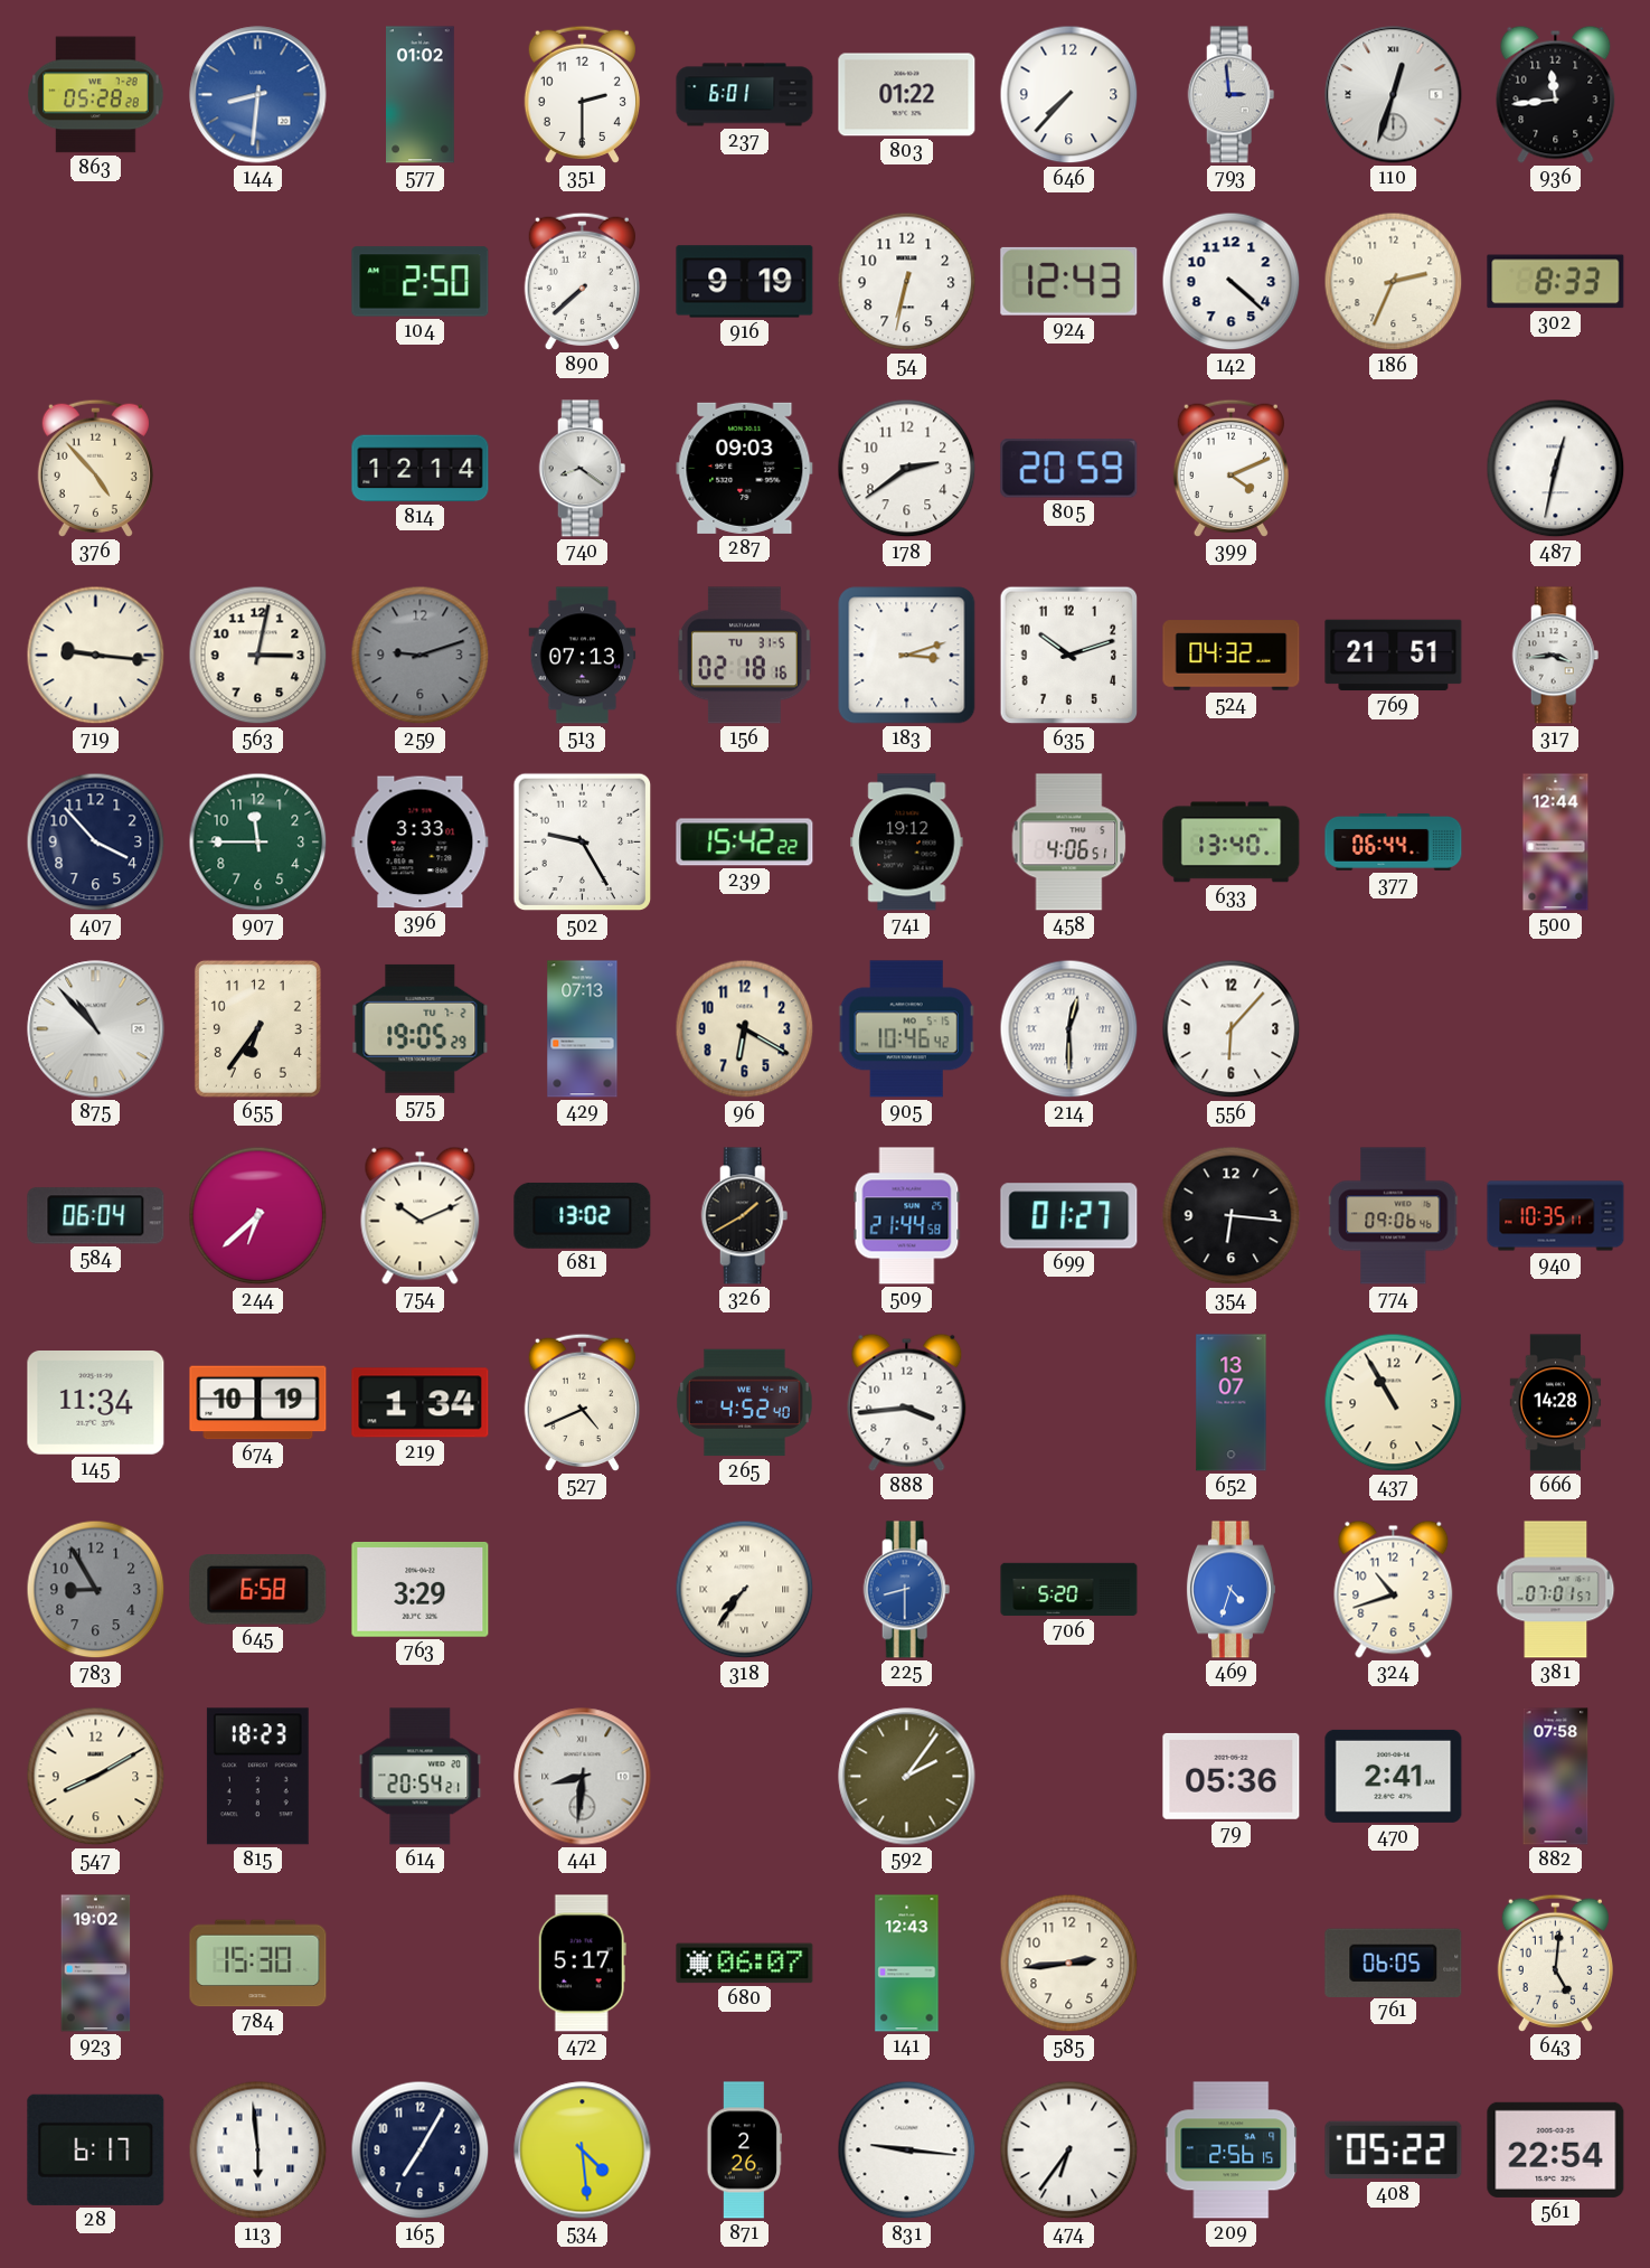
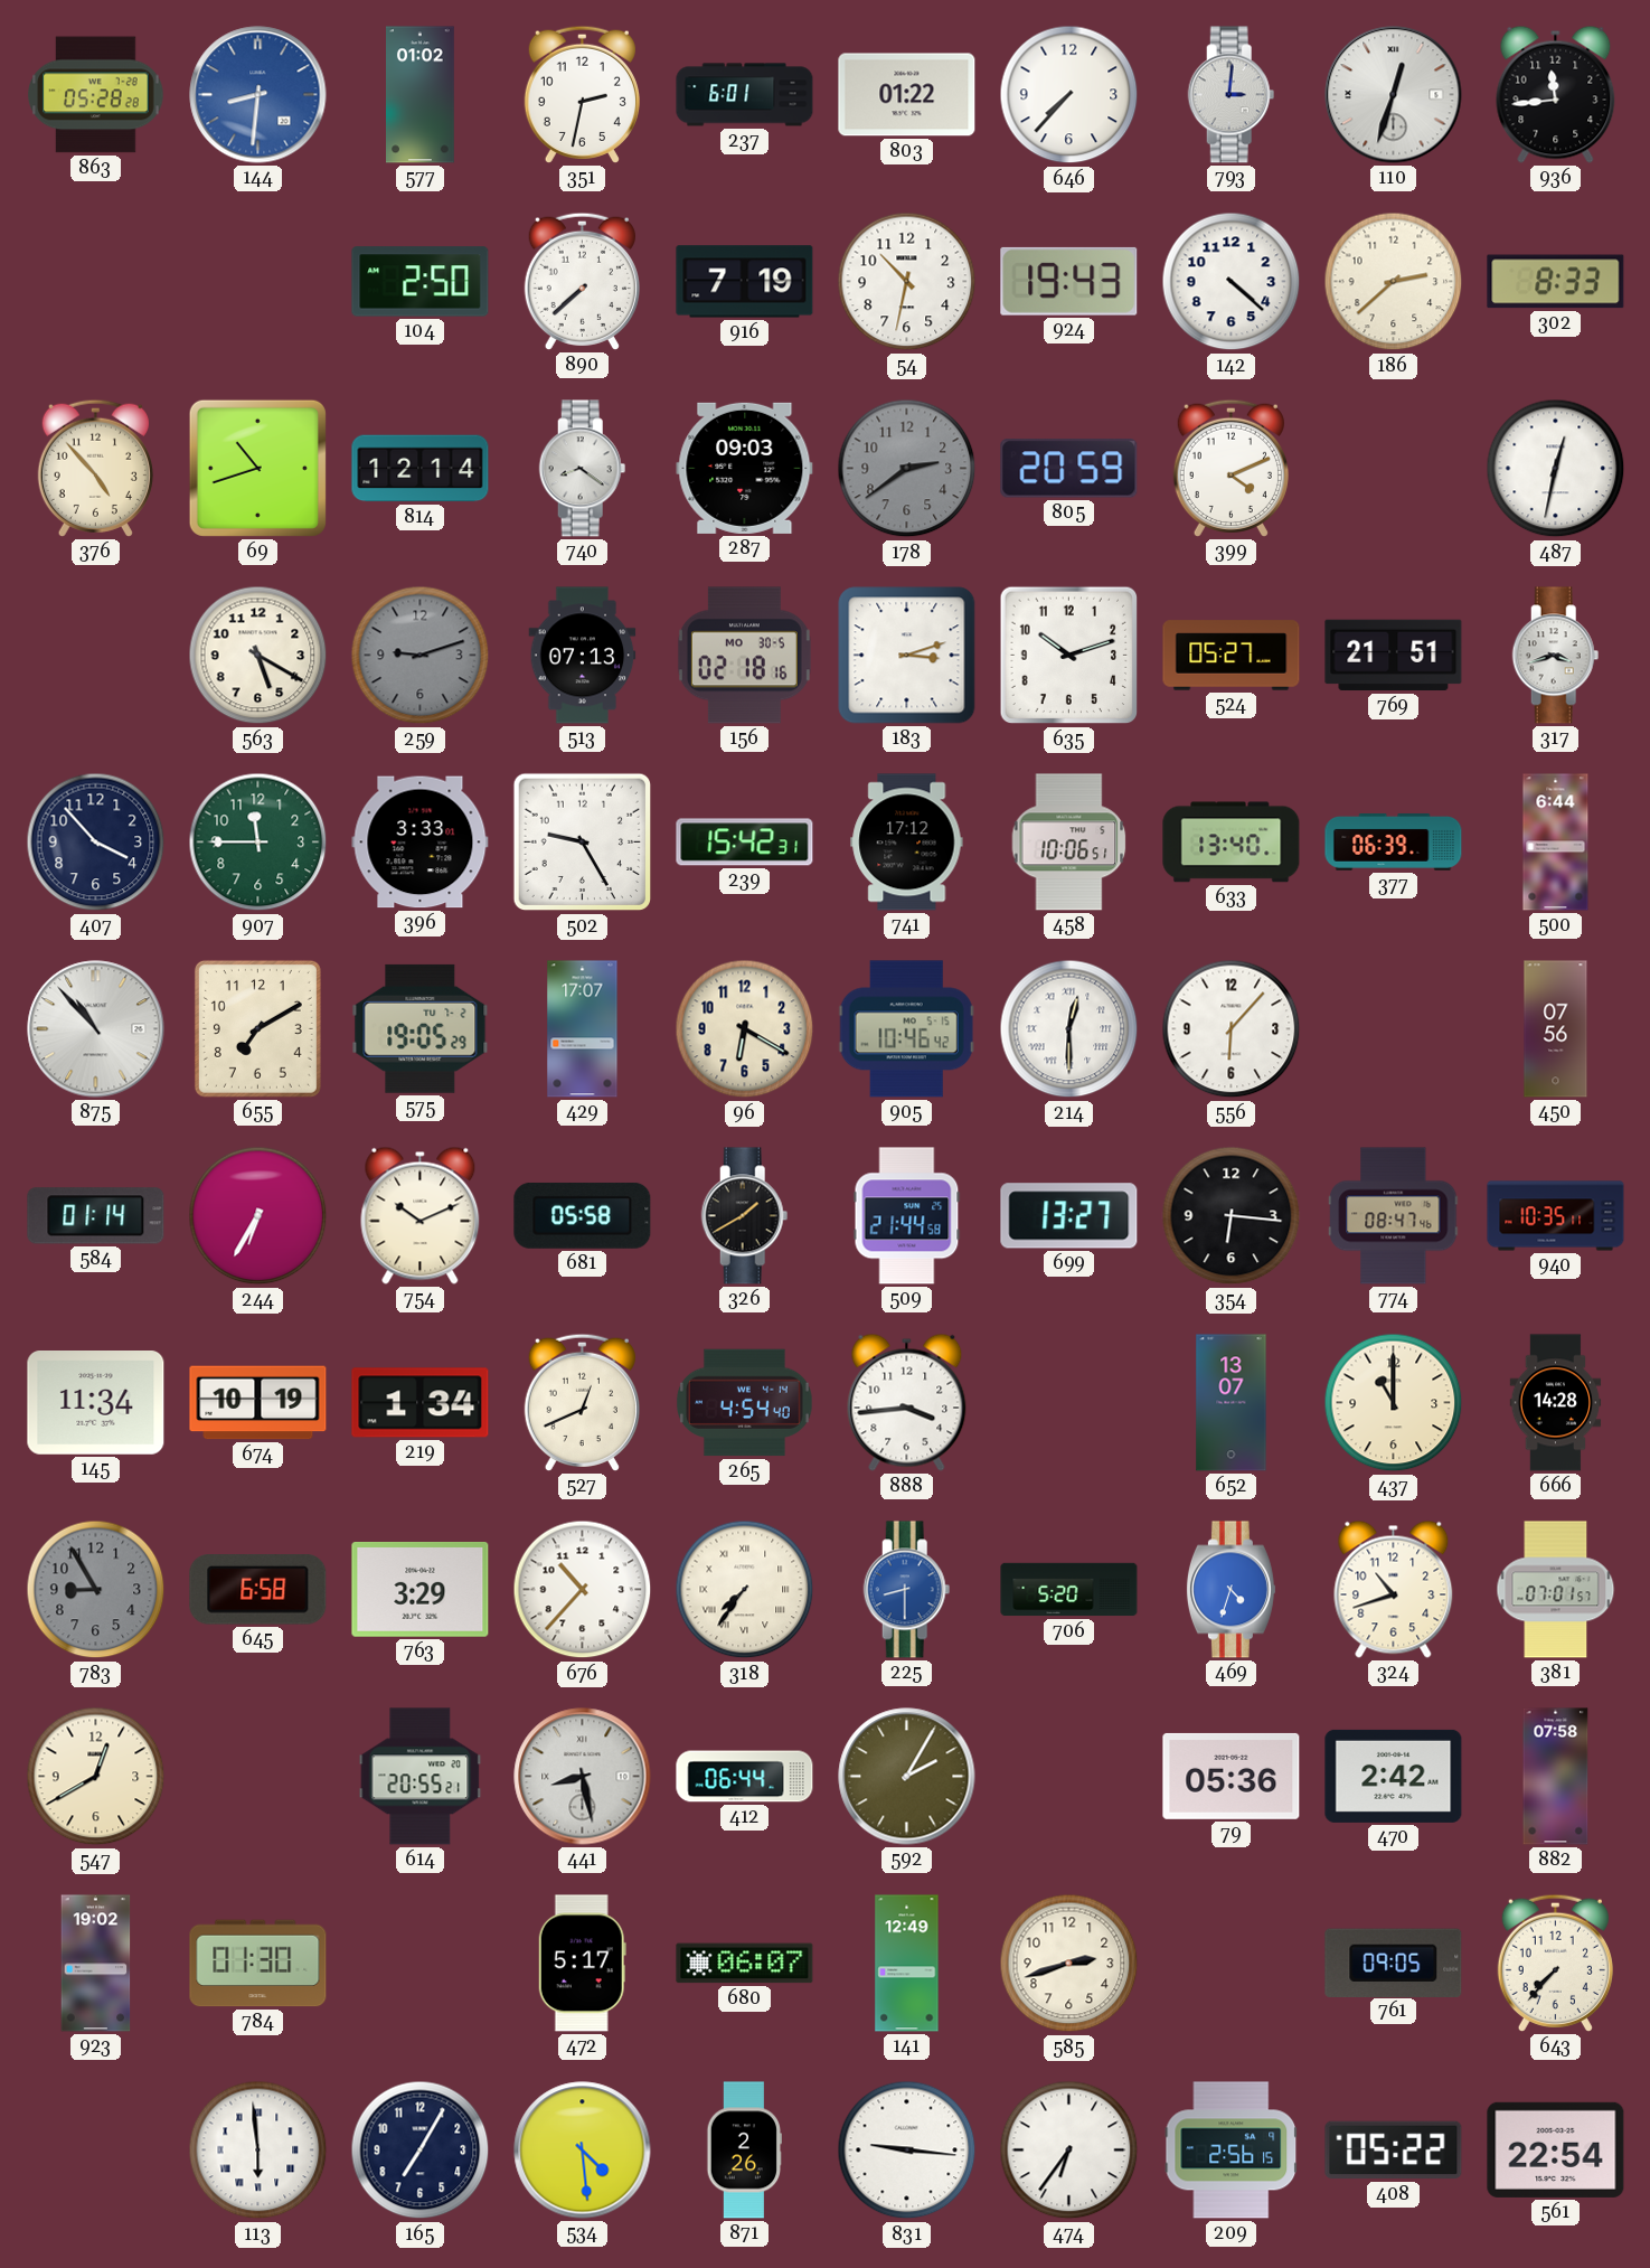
351: 2:30 -> 2:32
793: 2:59 -> 3:01
916: 9:19 -> 7:19
54: 6:32 -> 10:32
924: 12:43 -> 19:43
186: 2:34 -> 2:38
69: none -> 10:42
178 dial: white -> grey
719: 9:16 -> none
563: 3:02 -> 5:20
156 date: TU 31-5 -> MO 30-5
524: 04:32 -> 05:27
317: 3:44 -> 3:42
239: 15:42:22 -> 15:42:31
741: 19:12 -> 17:12
458: 4:06 -> 10:06
377: 06:44 -> 06:39
500: 12:44 -> 6:44
655: 6:36 -> 7:10
429: 07:13 -> 17:07
450: none -> 07:56
584: 06:04 -> 01:14
244: 6:38 -> 6:35
681: 13:02 -> 05:58
699: 01:27 -> 13:27
774: 09:06 -> 08:47
527: 4:41 -> 12:41
265: 4:52 -> 4:54
437: 10:55 -> 11:00
676: none -> 10:37
547: 8:10 -> 12:40
815: 18:23 -> none
614: 20:54 -> 20:55
441: 8:31 -> 8:28
412: none -> 06:44
592: 2:06 -> 2:05
470: 2:41 -> 2:42
784: 15:30 -> 01:30
141: 12:43 -> 12:49
585: 2:44 -> 2:42
761: 06:05 -> 09:05
643: 5:01 -> 7:37
28: 6:17 -> none
